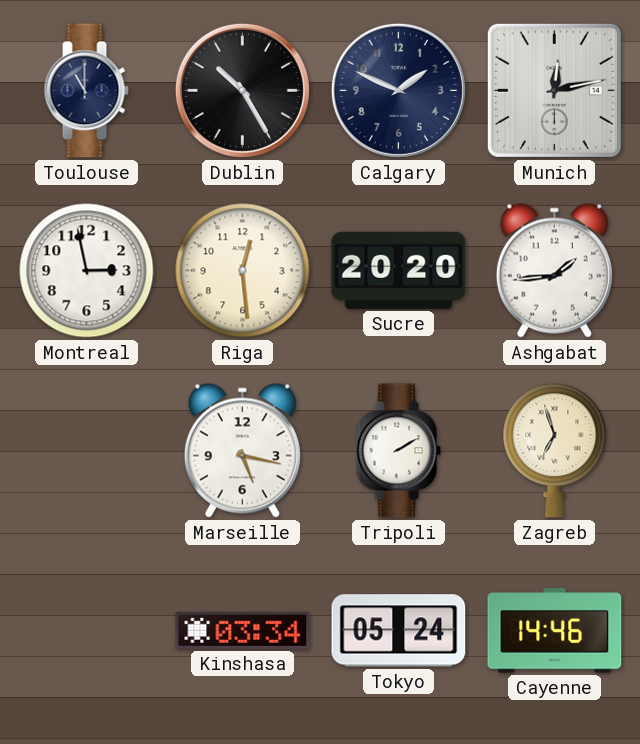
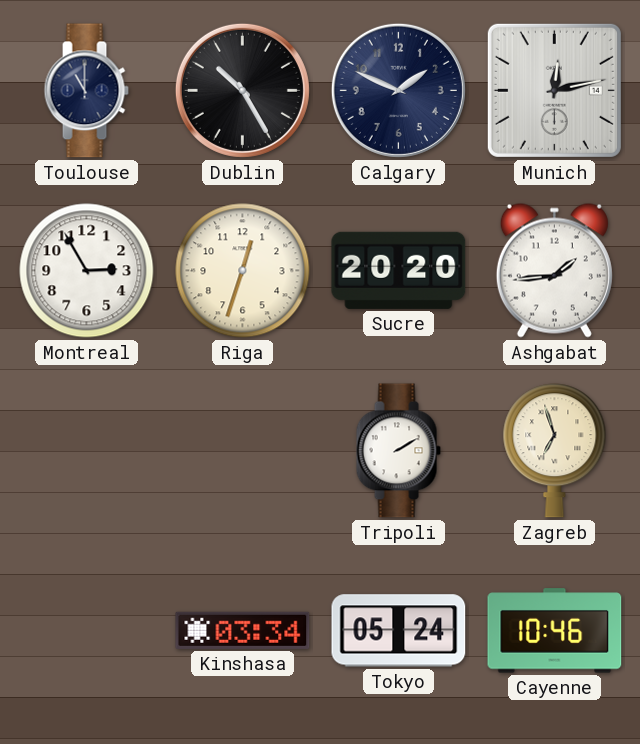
Montreal: 2:58 -> 2:55
Riga: 12:29 -> 12:33
Marseille: 5:17 -> none
Cayenne: 14:46 -> 10:46
